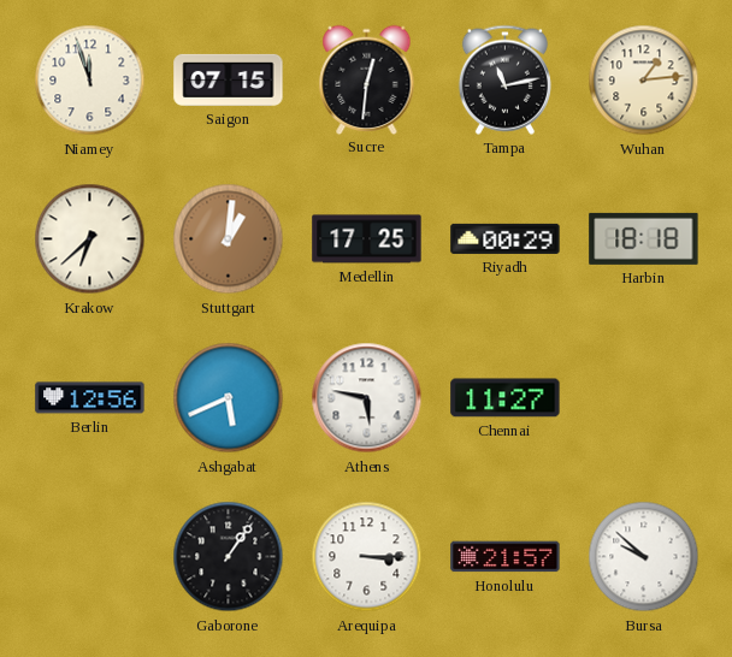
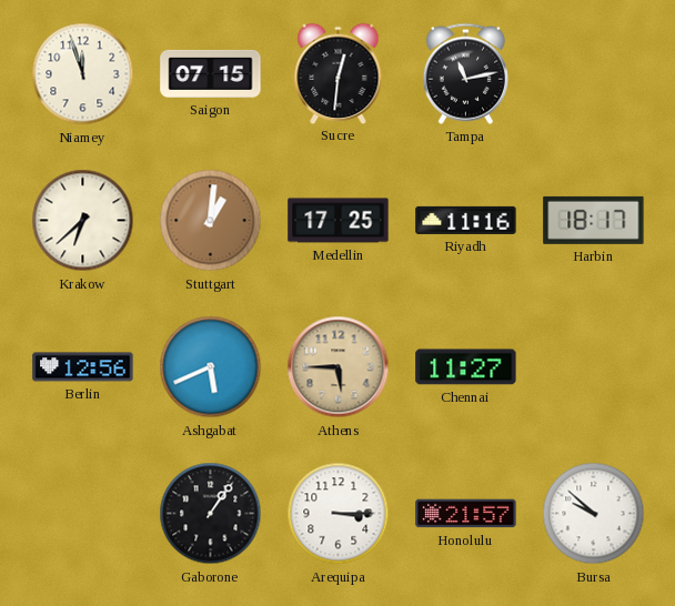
Wuhan: 1:14 -> none
Riyadh: 00:29 -> 11:16
Harbin: 18:18 -> 18:17
Athens: 5:47 -> 5:45
Athens dial: white -> champagne
